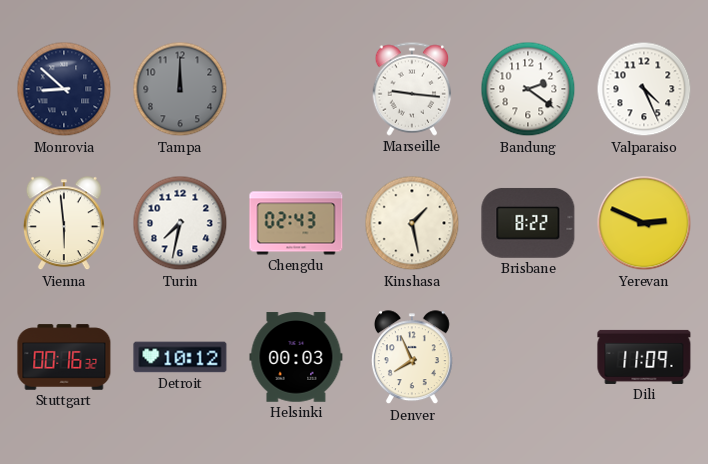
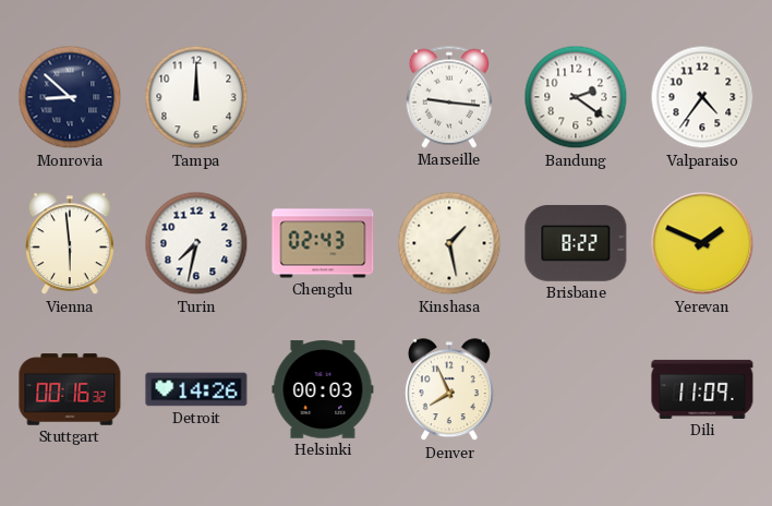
Tampa dial: grey -> white
Valparaiso: 4:26 -> 4:36
Yerevan: 2:49 -> 1:49
Detroit: 10:12 -> 14:26
